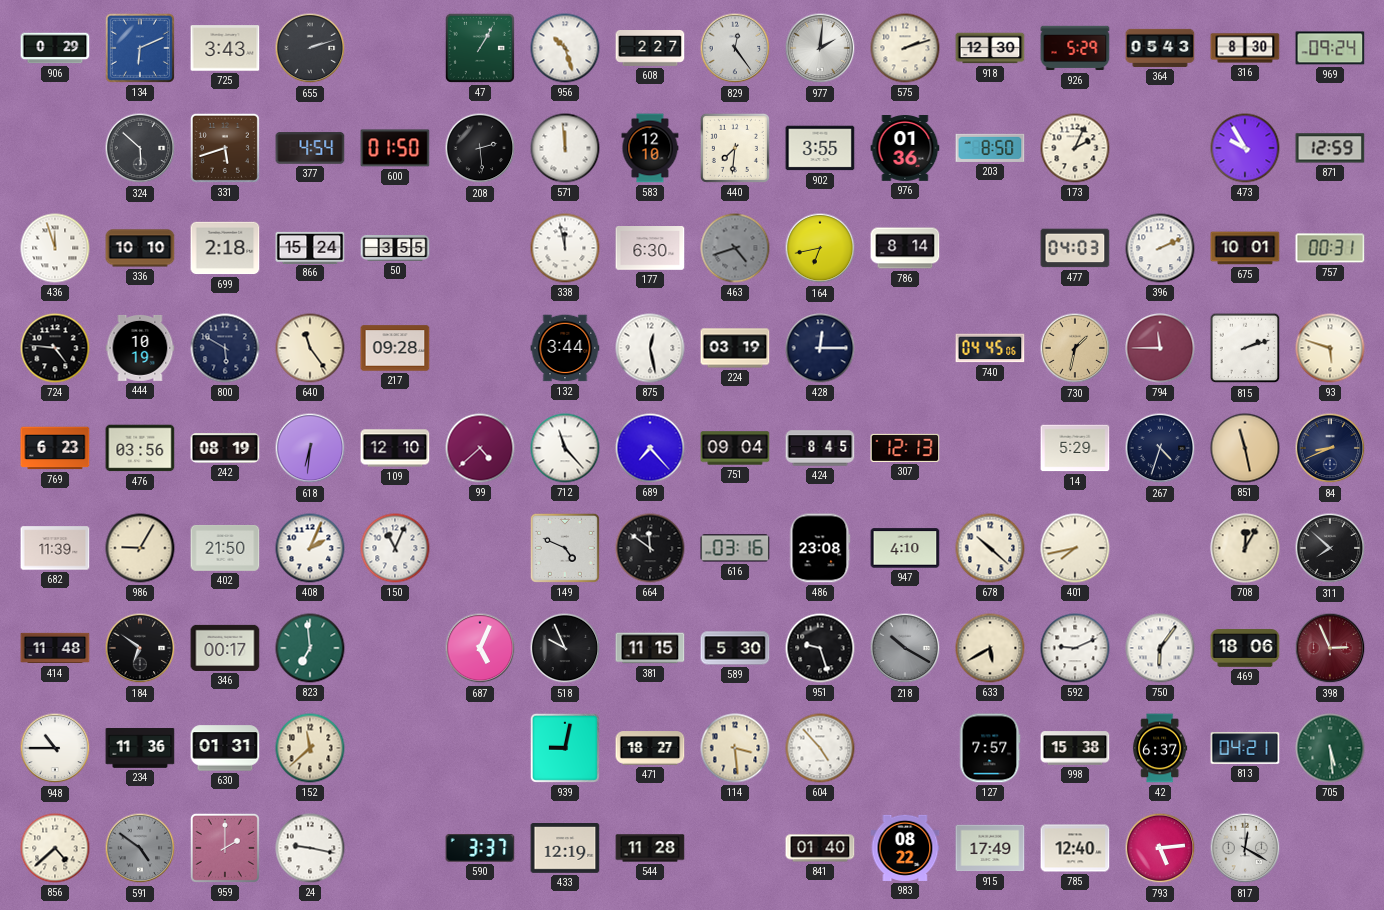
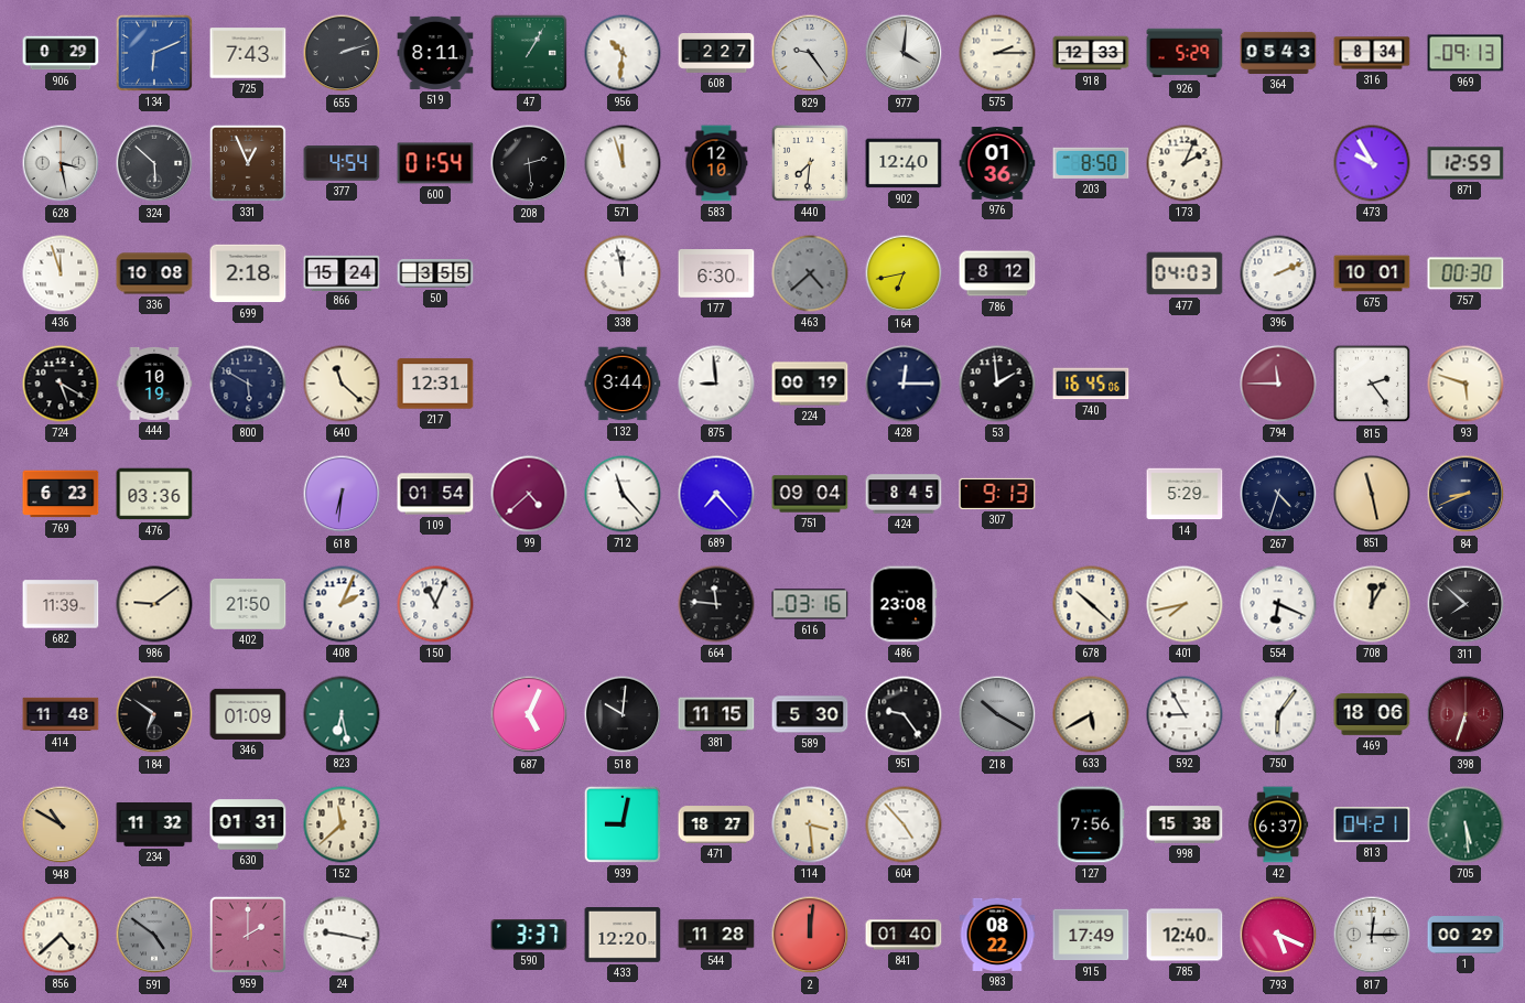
725: 3:43 -> 7:43
519: none -> 8:11
956: 10:27 -> 10:31
829: 12:24 -> 9:24
977: 2:01 -> 4:01
575: 2:12 -> 2:15
918: 12:30 -> 12:33
316: 8:30 -> 8:34
969: 09:24 -> 09:13
628: none -> 3:28
331: 5:42 -> 12:56
600: 01:50 -> 01:54
571: 11:59 -> 11:57
902: 3:55 -> 12:40
336: 10:10 -> 10:08
463: 4:42 -> 4:38
786: 8:14 -> 8:12
757: 00:31 -> 00:30
724: 4:46 -> 5:20
640: 11:24 -> 11:22
217: 09:28 -> 12:31
875: 12:28 -> 8:59
224: 03:19 -> 00:19
53: none -> 1:59
740: 04:45 -> 16:45
730: 1:32 -> none
815: 2:12 -> 2:24
476: 03:56 -> 03:36
242: 08:19 -> none
109: 12:10 -> 01:54
307: 12:13 -> 9:13
986: 9:05 -> 9:09
149: 4:49 -> none
664: 11:51 -> 11:46
947: 4:10 -> none
554: none -> 6:19
346: 00:17 -> 01:09
823: 6:59 -> 6:28
518: 9:56 -> 10:01
951: 9:27 -> 9:24
592: 9:11 -> 8:55
398: 2:56 -> 6:33
948: 10:45 -> 10:50
948 dial: white -> champagne
234: 11:36 -> 11:32
127: 7:57 -> 7:56
433: 12:19 -> 12:20
2: none -> 12:01
793: 5:14 -> 5:19
817: 12:20 -> 12:15
1: none -> 00:29
